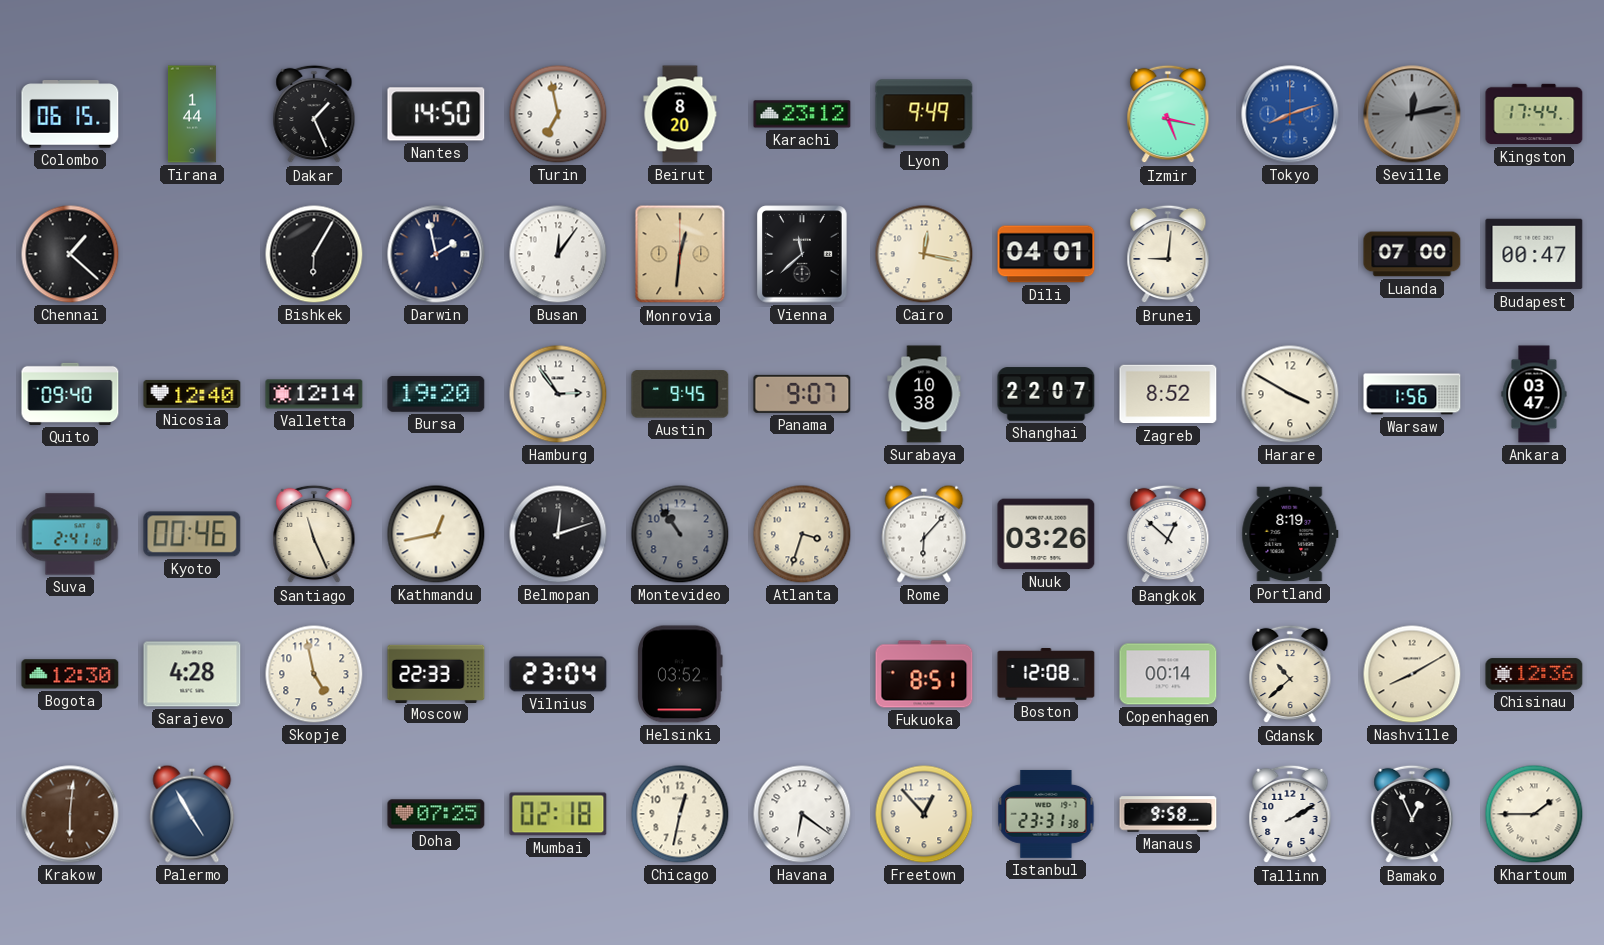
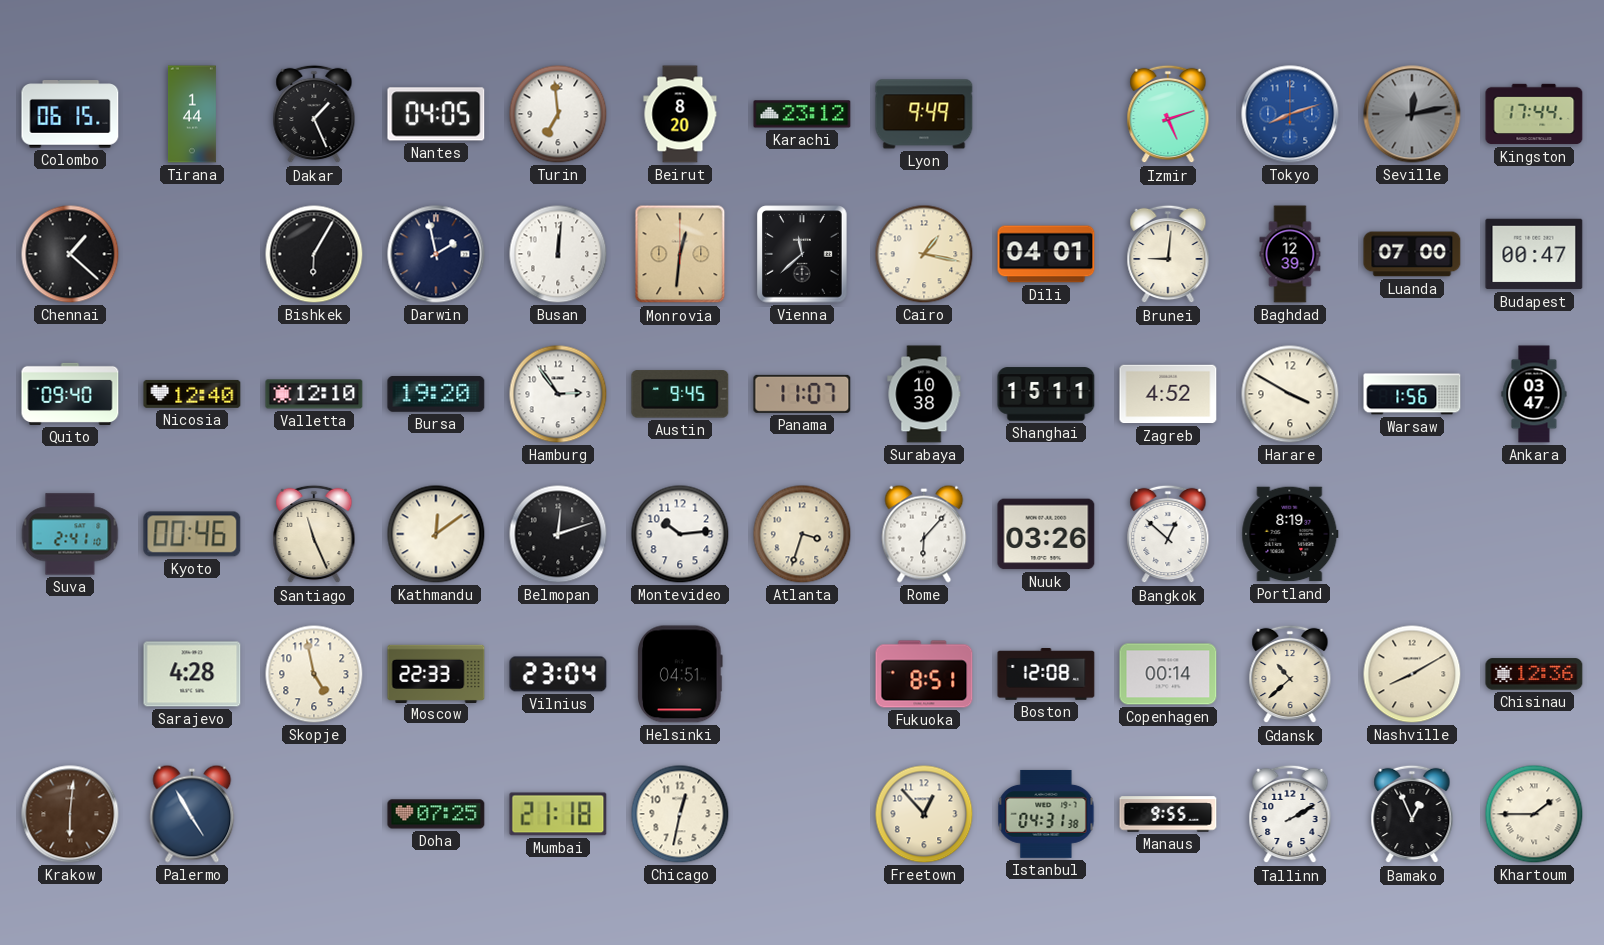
Nantes: 14:50 -> 04:05
Turin: 6:58 -> 6:59
Izmir: 5:17 -> 5:12
Busan: 12:06 -> 12:01
Cairo: 12:17 -> 1:17
Baghdad: none -> 12:39
Valletta: 12:14 -> 12:10
Panama: 9:07 -> 11:07
Shanghai: 22:07 -> 15:11
Zagreb: 8:52 -> 4:52
Kathmandu: 12:43 -> 12:09
Montevideo: 10:54 -> 10:14
Montevideo dial: grey -> white
Bogota: 12:30 -> none
Helsinki: 03:52 -> 04:51
Mumbai: 02:18 -> 21:18
Havana: 6:21 -> none
Istanbul: 23:31 -> 04:31
Manaus: 9:58 -> 9:55
